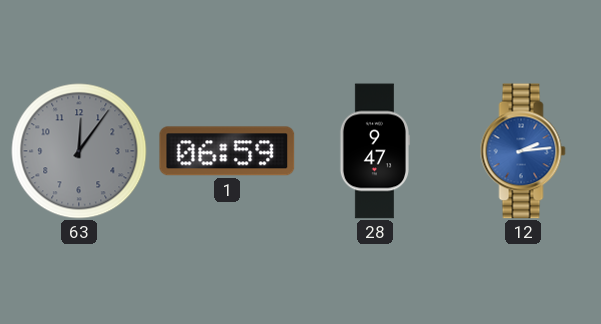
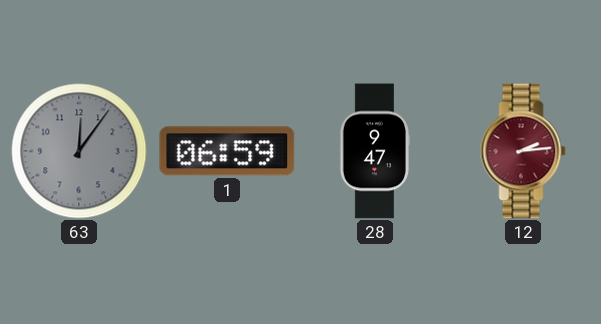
12 dial: blue -> burgundy
